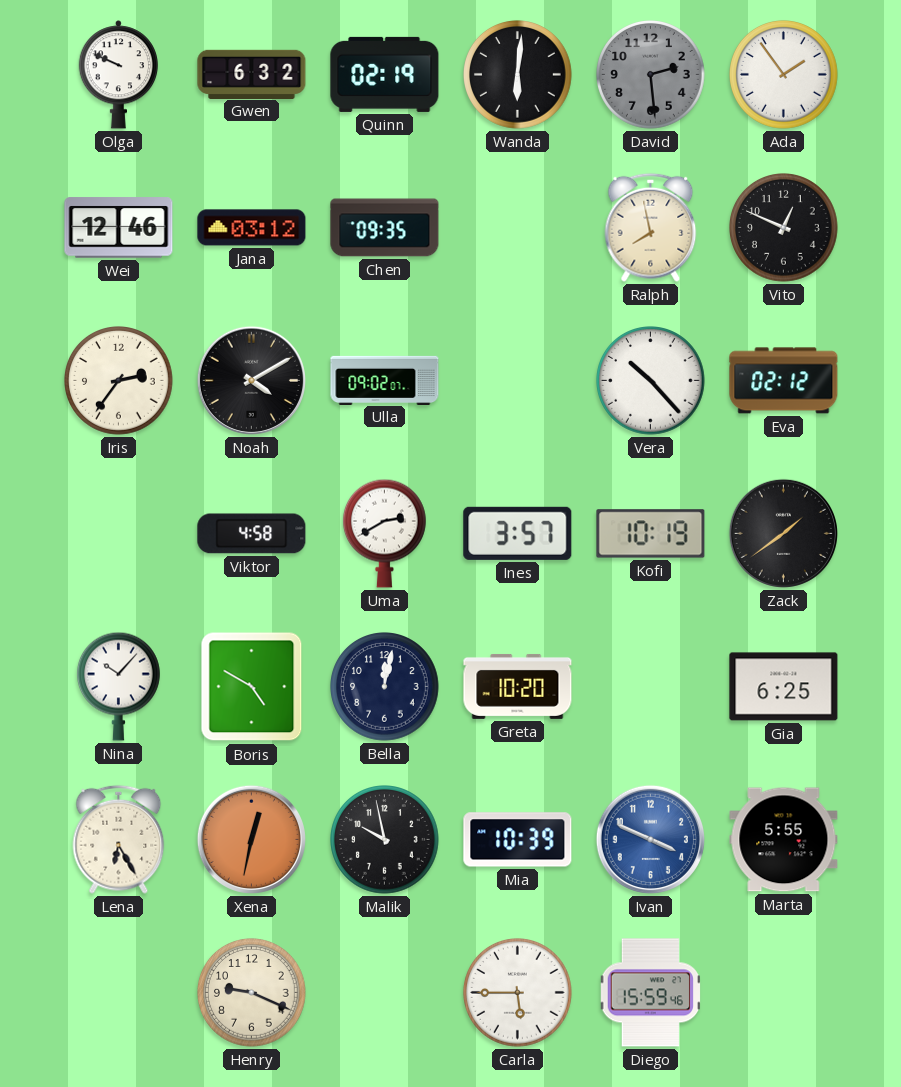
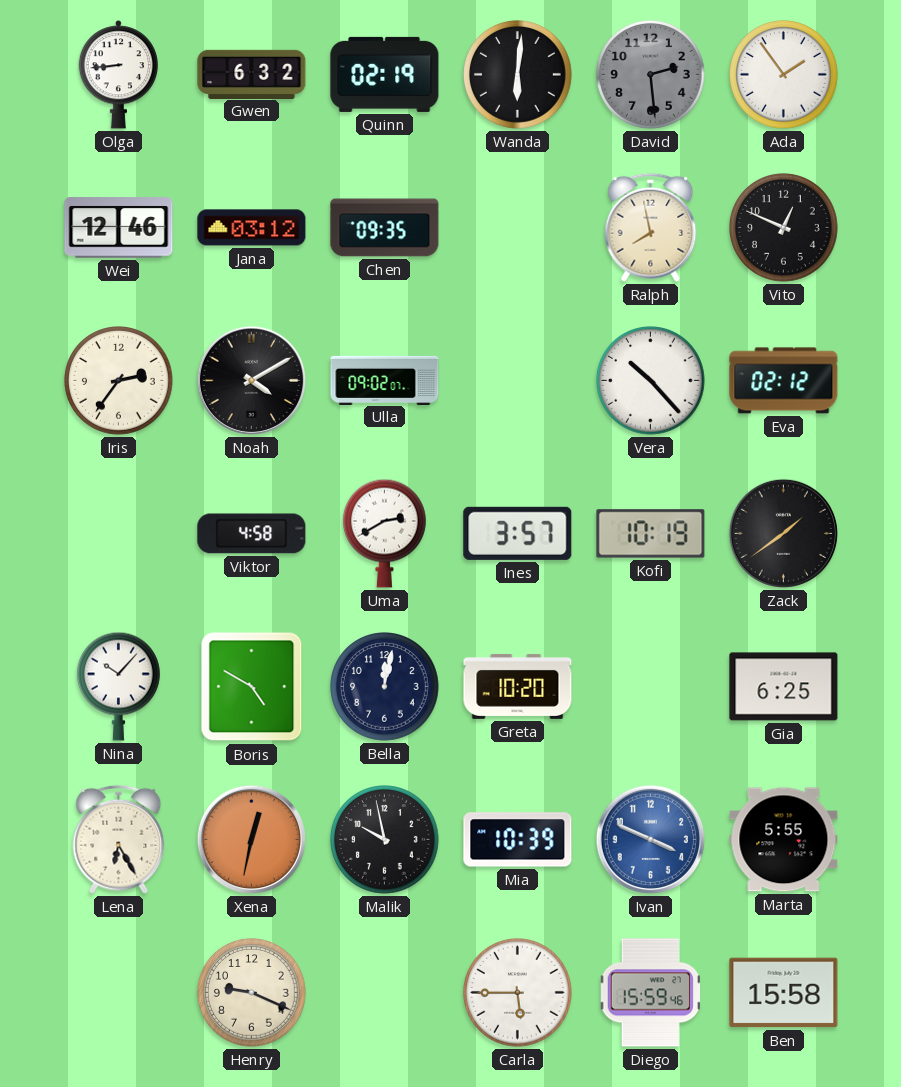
Olga: 9:49 -> 8:44
Ben: none -> 15:58
